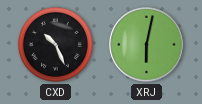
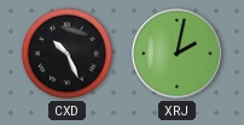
XRJ: 6:02 -> 2:02
